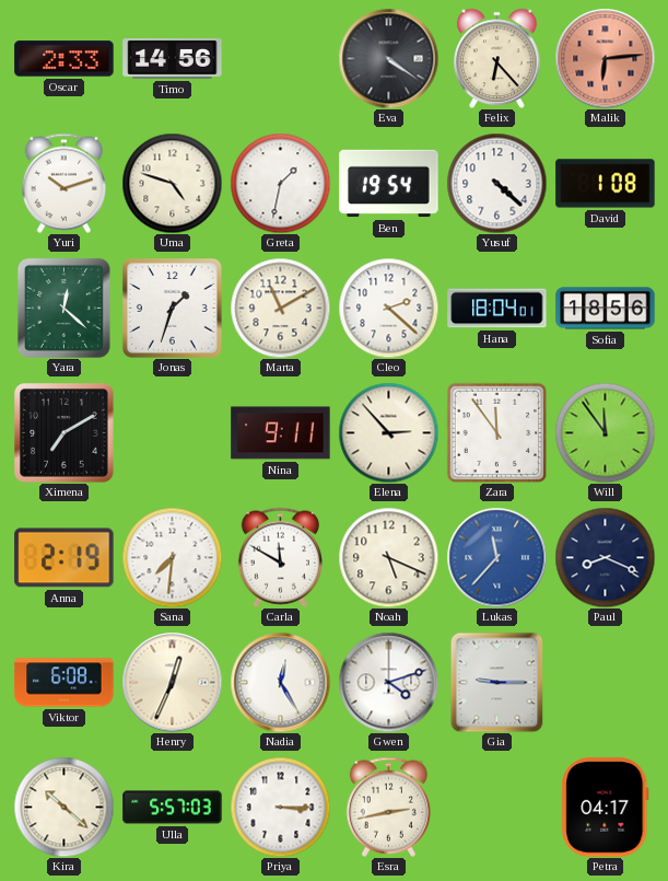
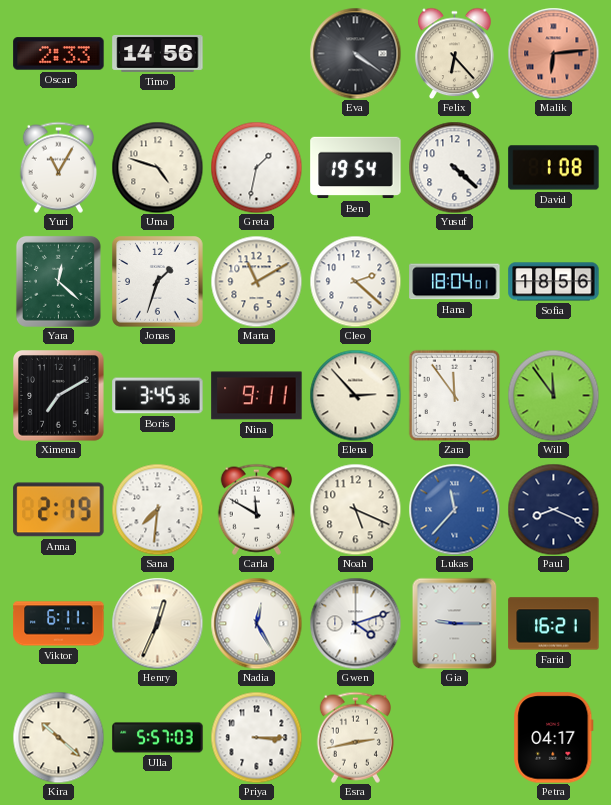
Yuri: 10:12 -> 11:05
Boris: none -> 3:45
Viktor: 6:08 -> 6:11
Farid: none -> 16:21
